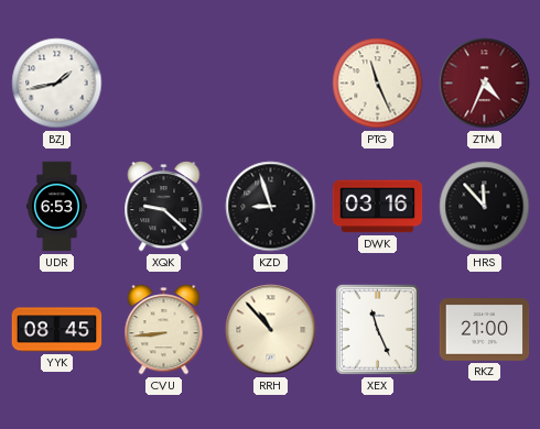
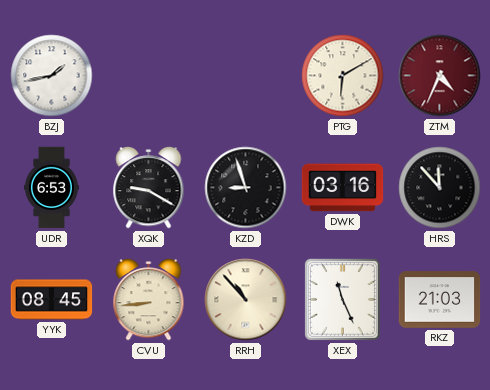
PTG: 11:26 -> 6:10
XQK: 9:22 -> 9:20
RKZ: 21:00 -> 21:03
